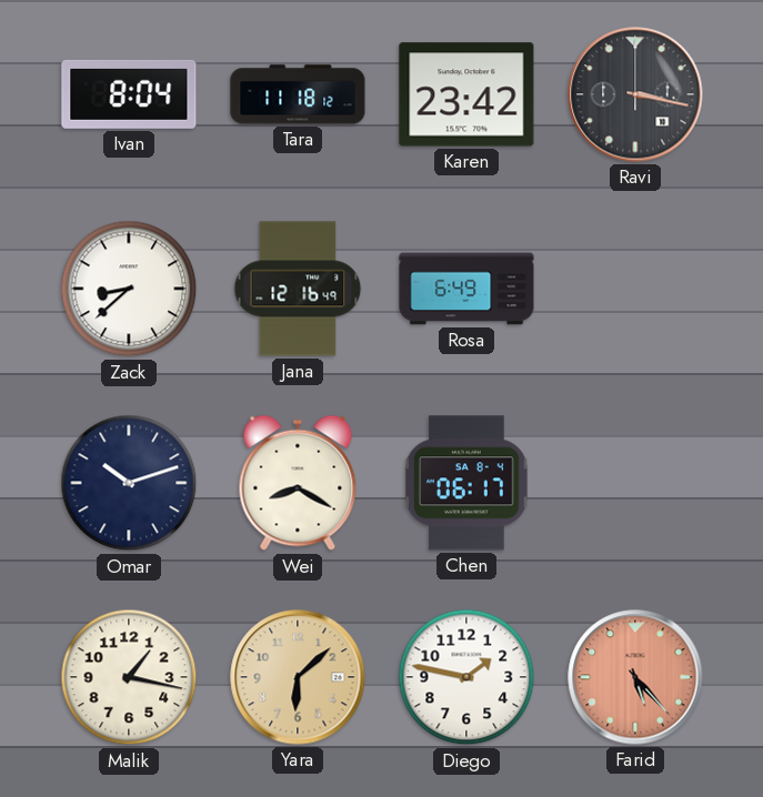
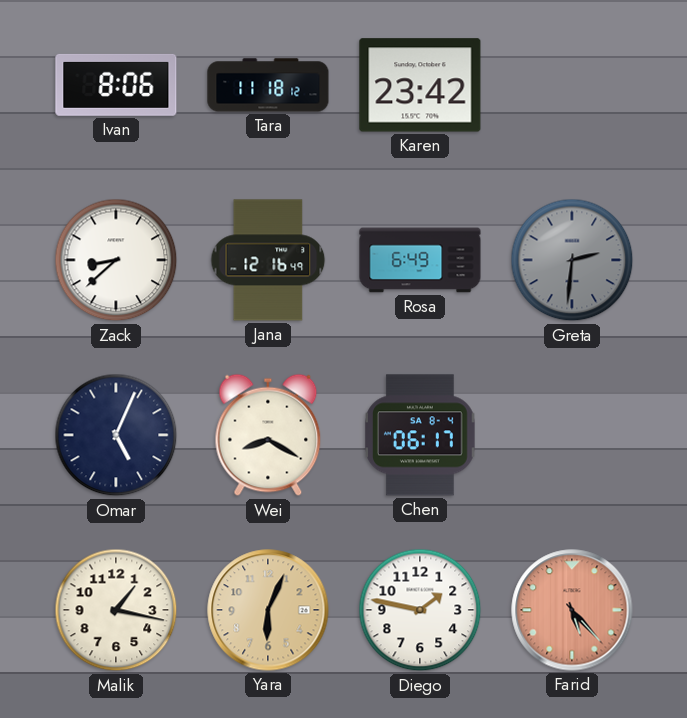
Ivan: 8:04 -> 8:06
Ravi: 3:17 -> none
Greta: none -> 2:31
Omar: 10:12 -> 5:04
Yara: 6:08 -> 6:04
